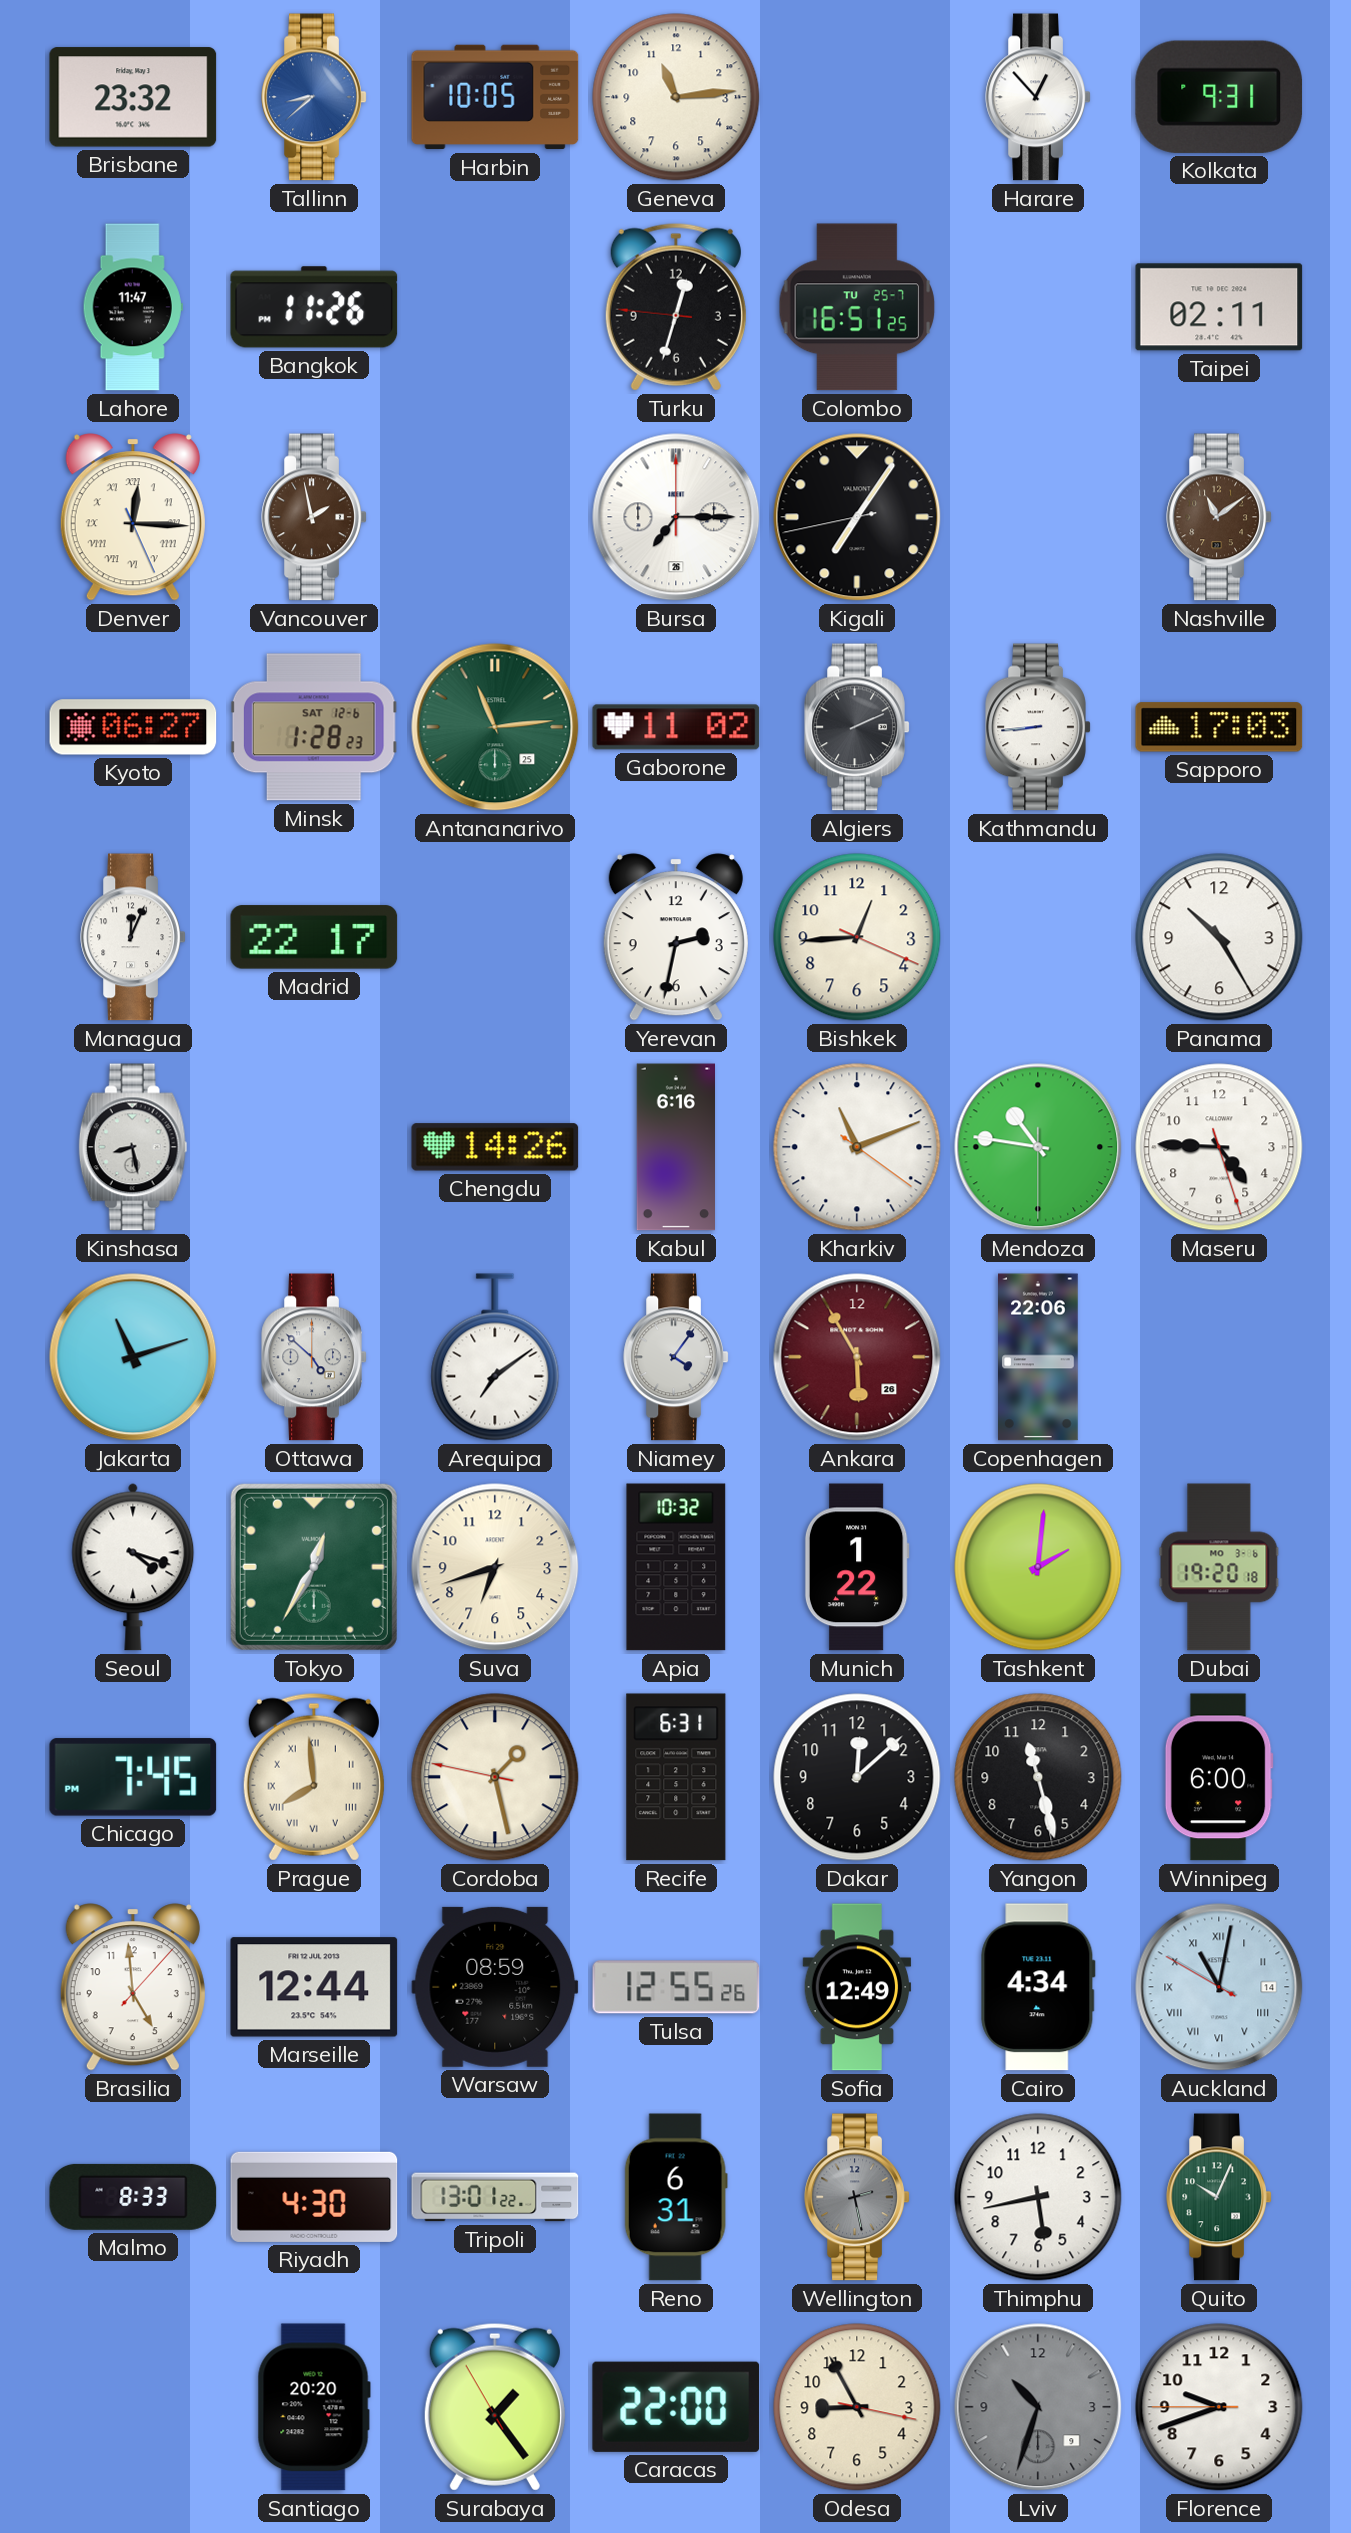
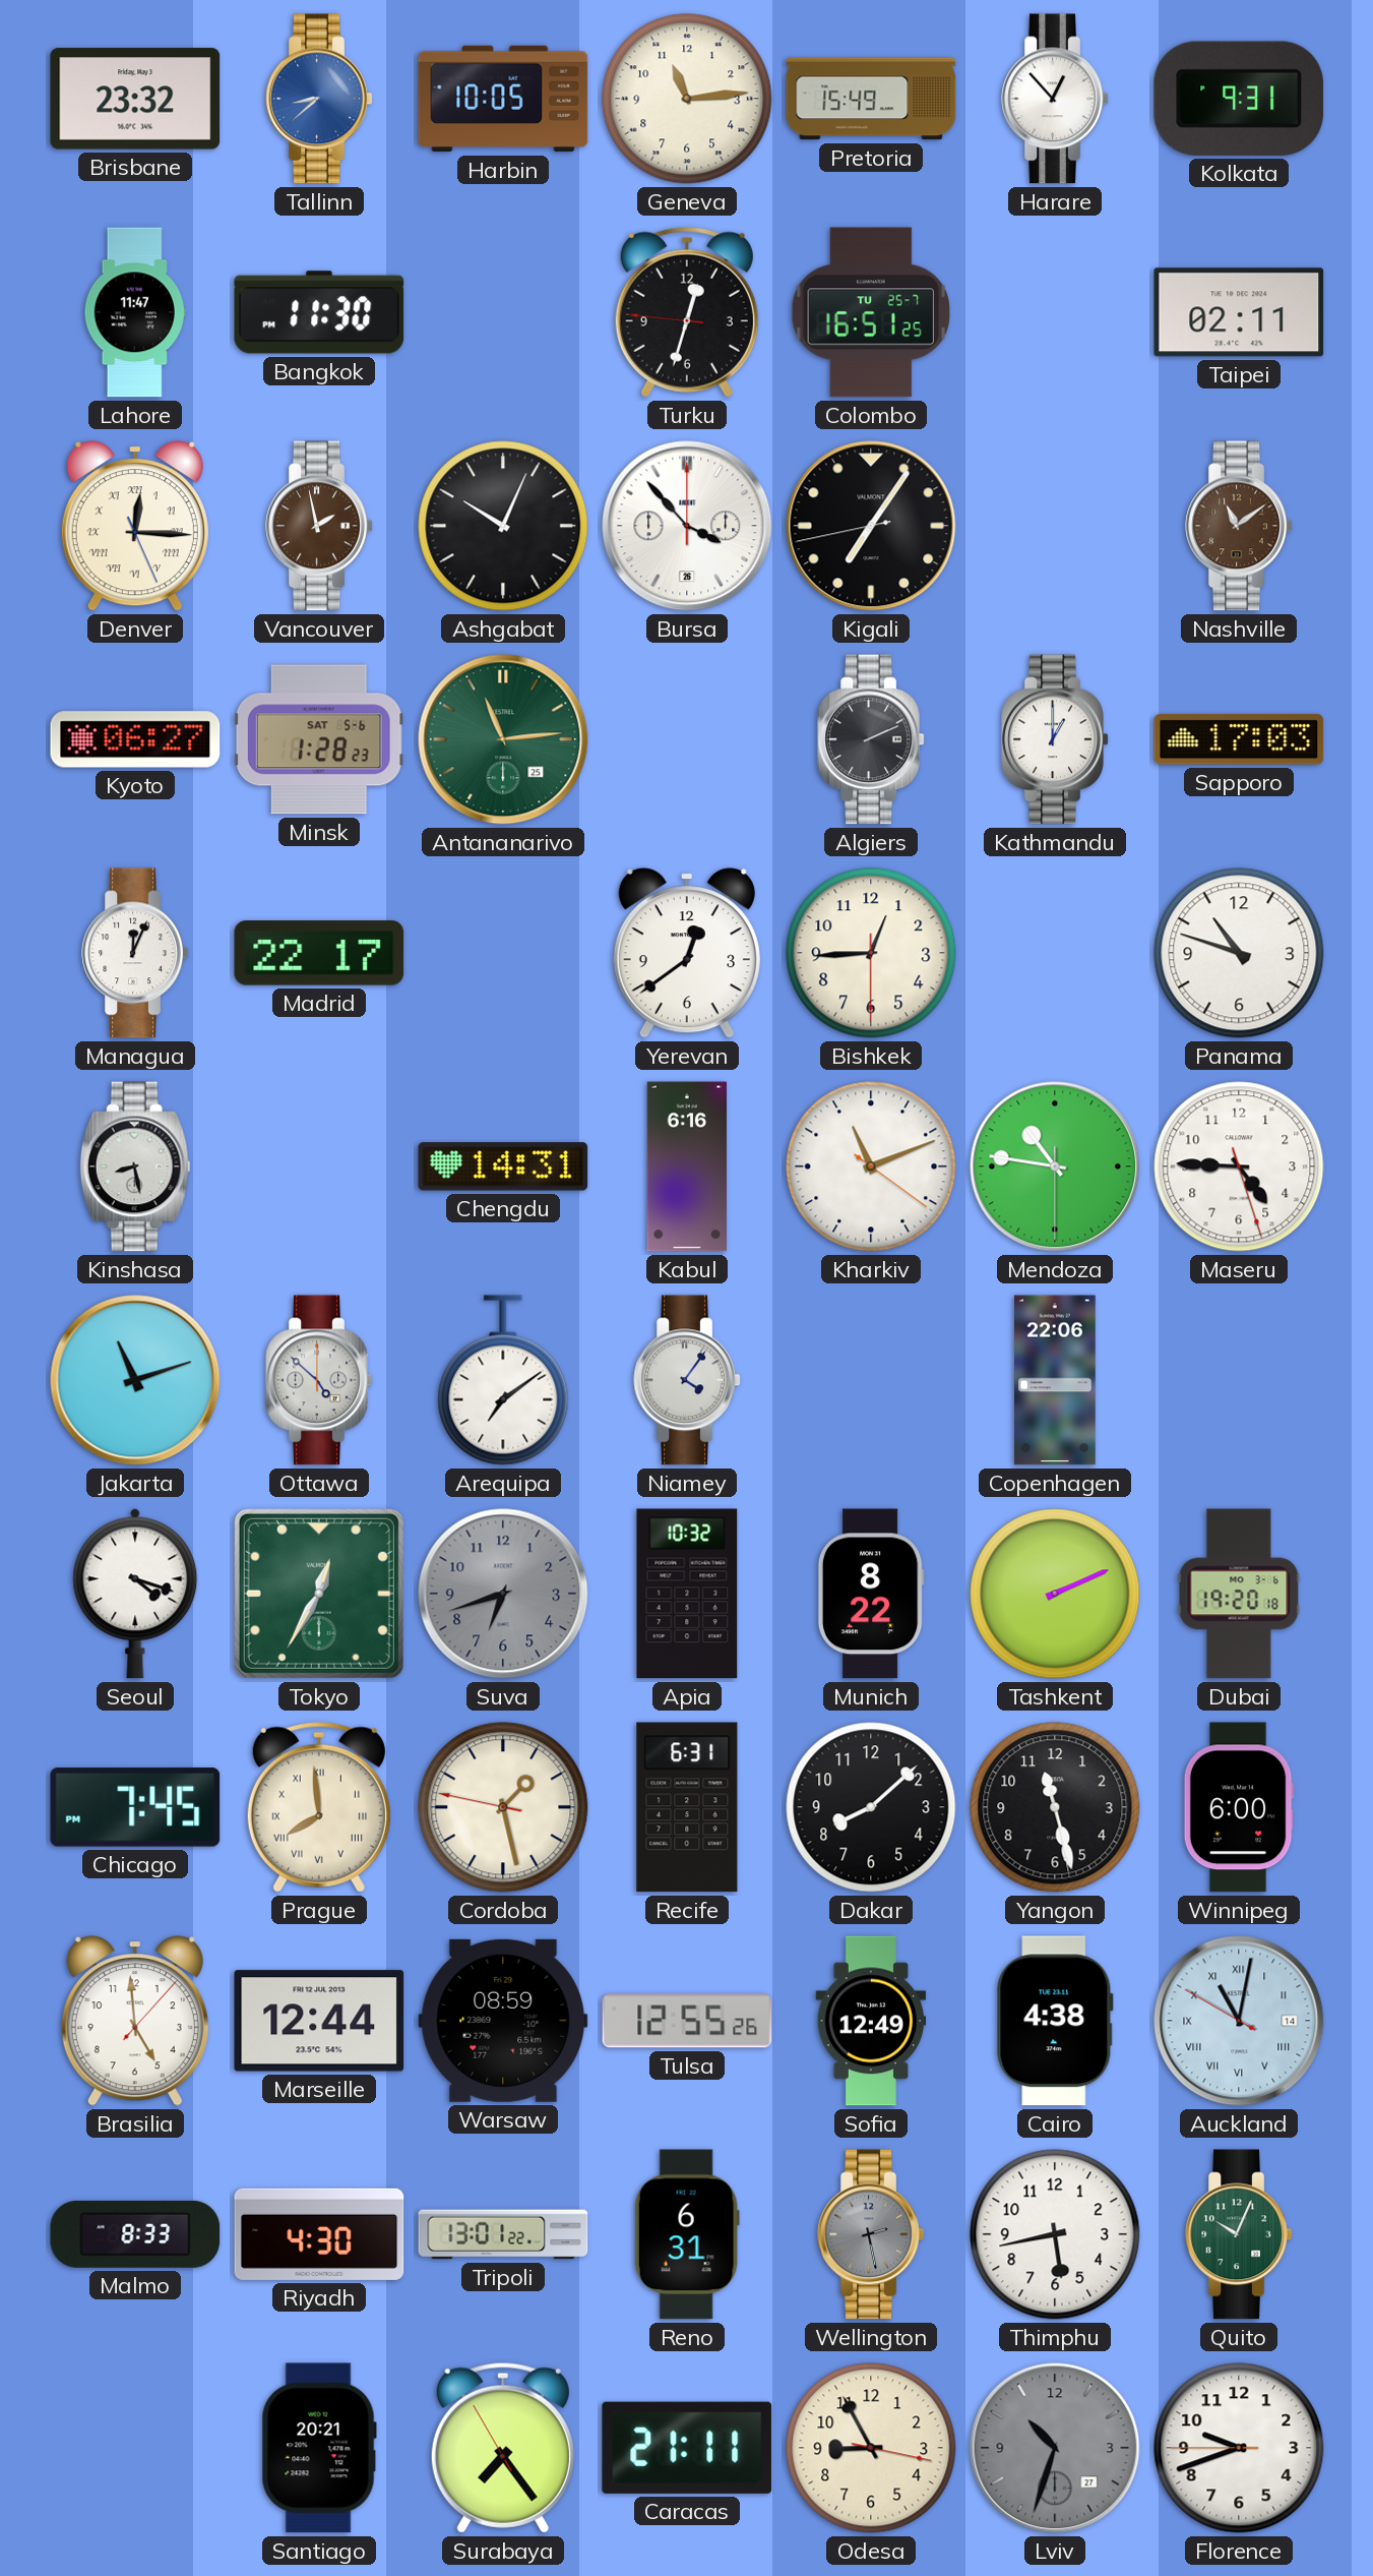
Pretoria: none -> 15:49
Bangkok: 11:26 -> 11:30
Ashgabat: none -> 10:04
Bursa: 7:15 -> 3:53
Minsk date: SAT 12-6 -> SAT 5-6
Gaborone: 11:02 -> none
Kathmandu: 8:44 -> 1:00
Yerevan: 2:32 -> 12:39
Bishkek: 12:44:19 -> 12:44:30
Panama: 10:25 -> 10:48
Chengdu: 14:26 -> 14:31
Ankara: 5:55 -> none
Suva dial: cream -> grey
Munich: 1:22 -> 8:22
Tashkent: 2:01 -> 2:11
Dakar: 12:08 -> 8:08
Cairo: 4:34 -> 4:38
Santiago: 20:20 -> 20:21
Surabaya: 1:23 -> 7:23
Caracas: 22:00 -> 21:11
Lviv date: 9 -> 27
